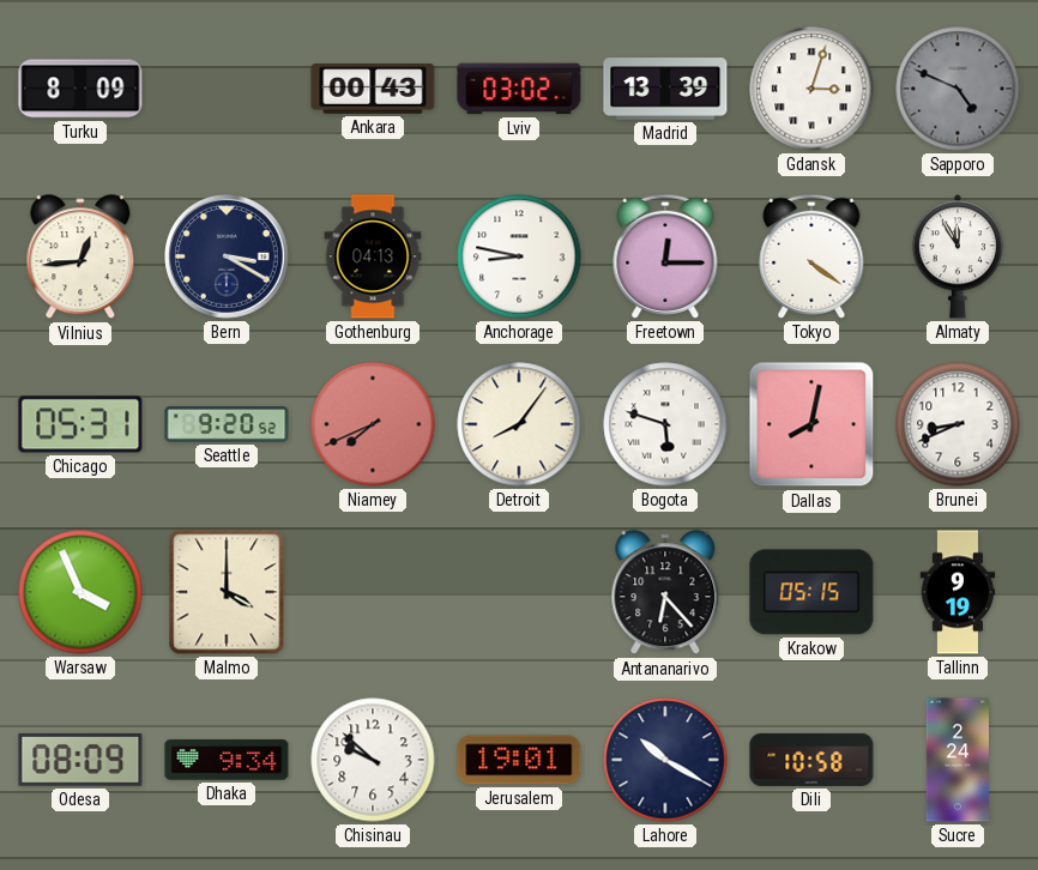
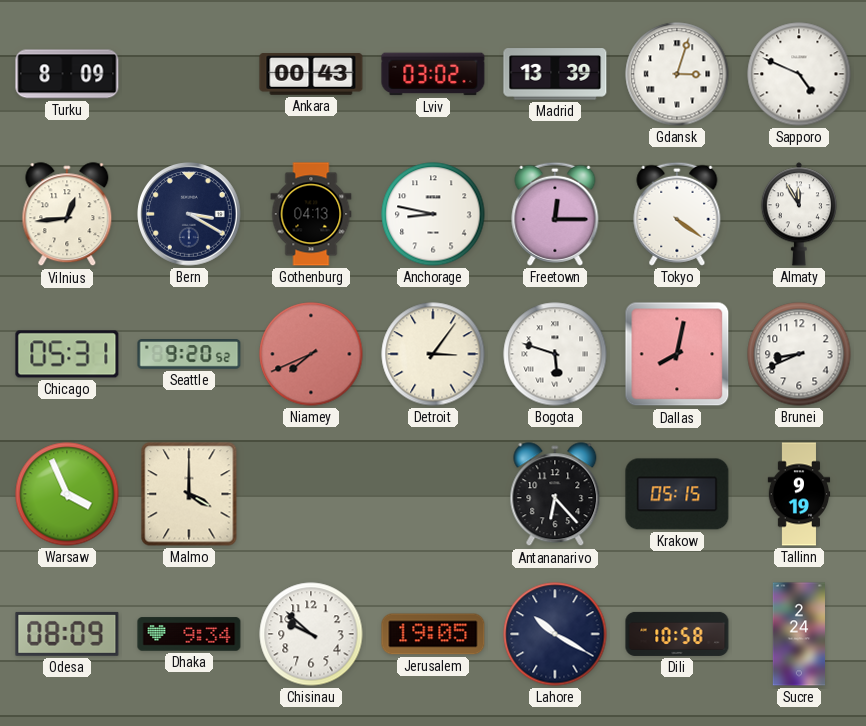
Sapporo dial: grey -> white
Detroit: 8:06 -> 3:06
Jerusalem: 19:01 -> 19:05
